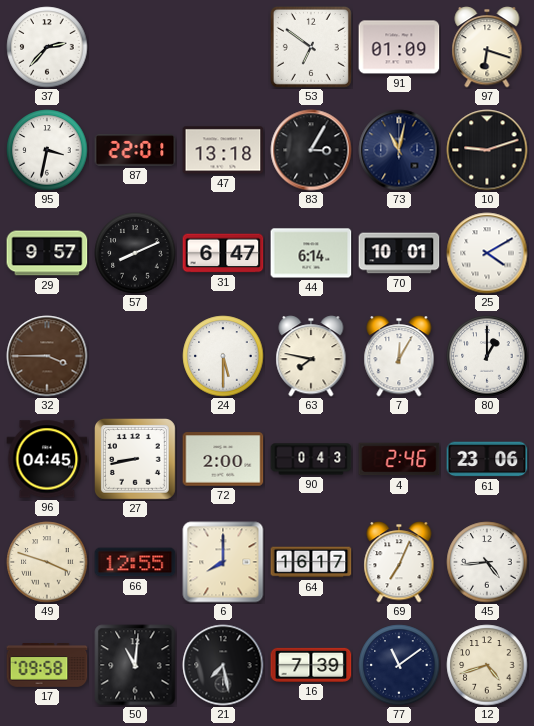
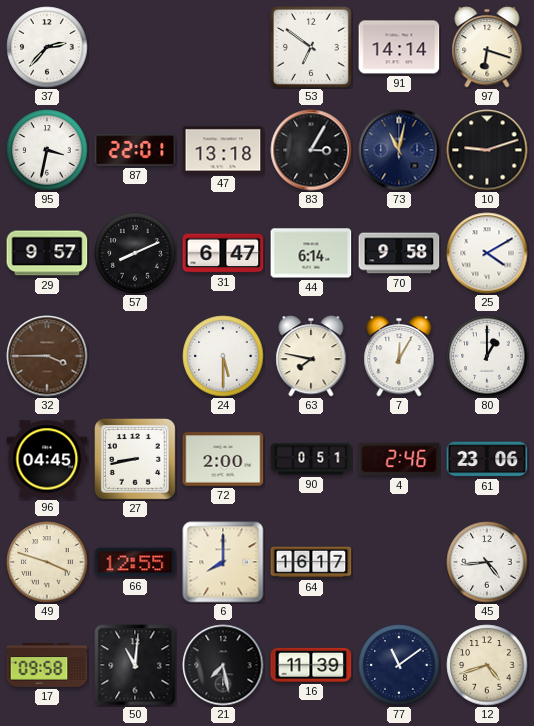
91: 01:09 -> 14:14
70: 10:01 -> 9:58
90: 0:43 -> 0:51
69: 7:04 -> none
16: 7:39 -> 11:39
